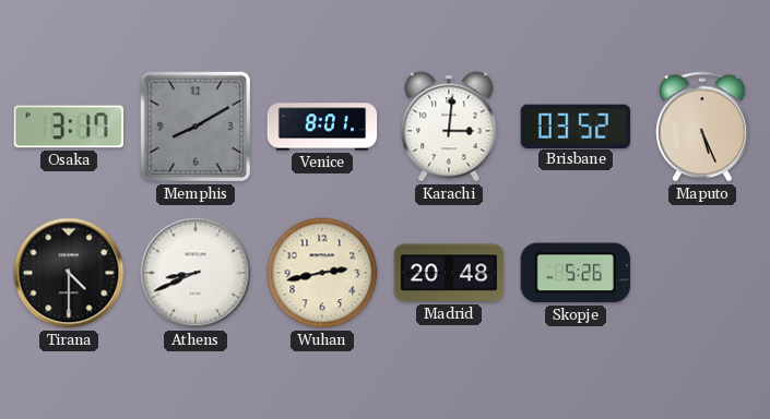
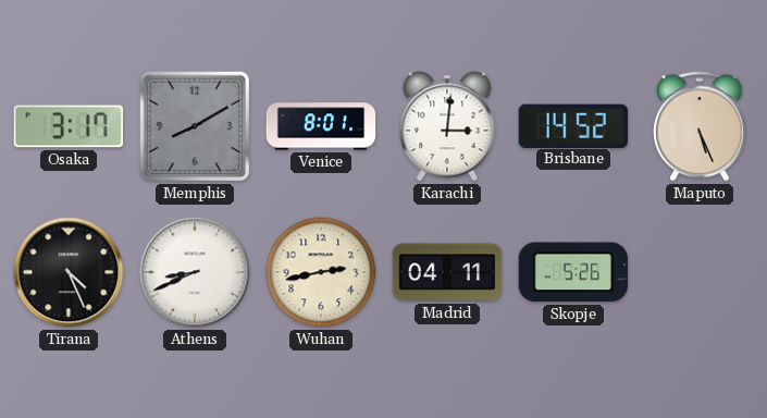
Brisbane: 03:52 -> 14:52
Tirana: 4:30 -> 4:26
Madrid: 20:48 -> 04:11
